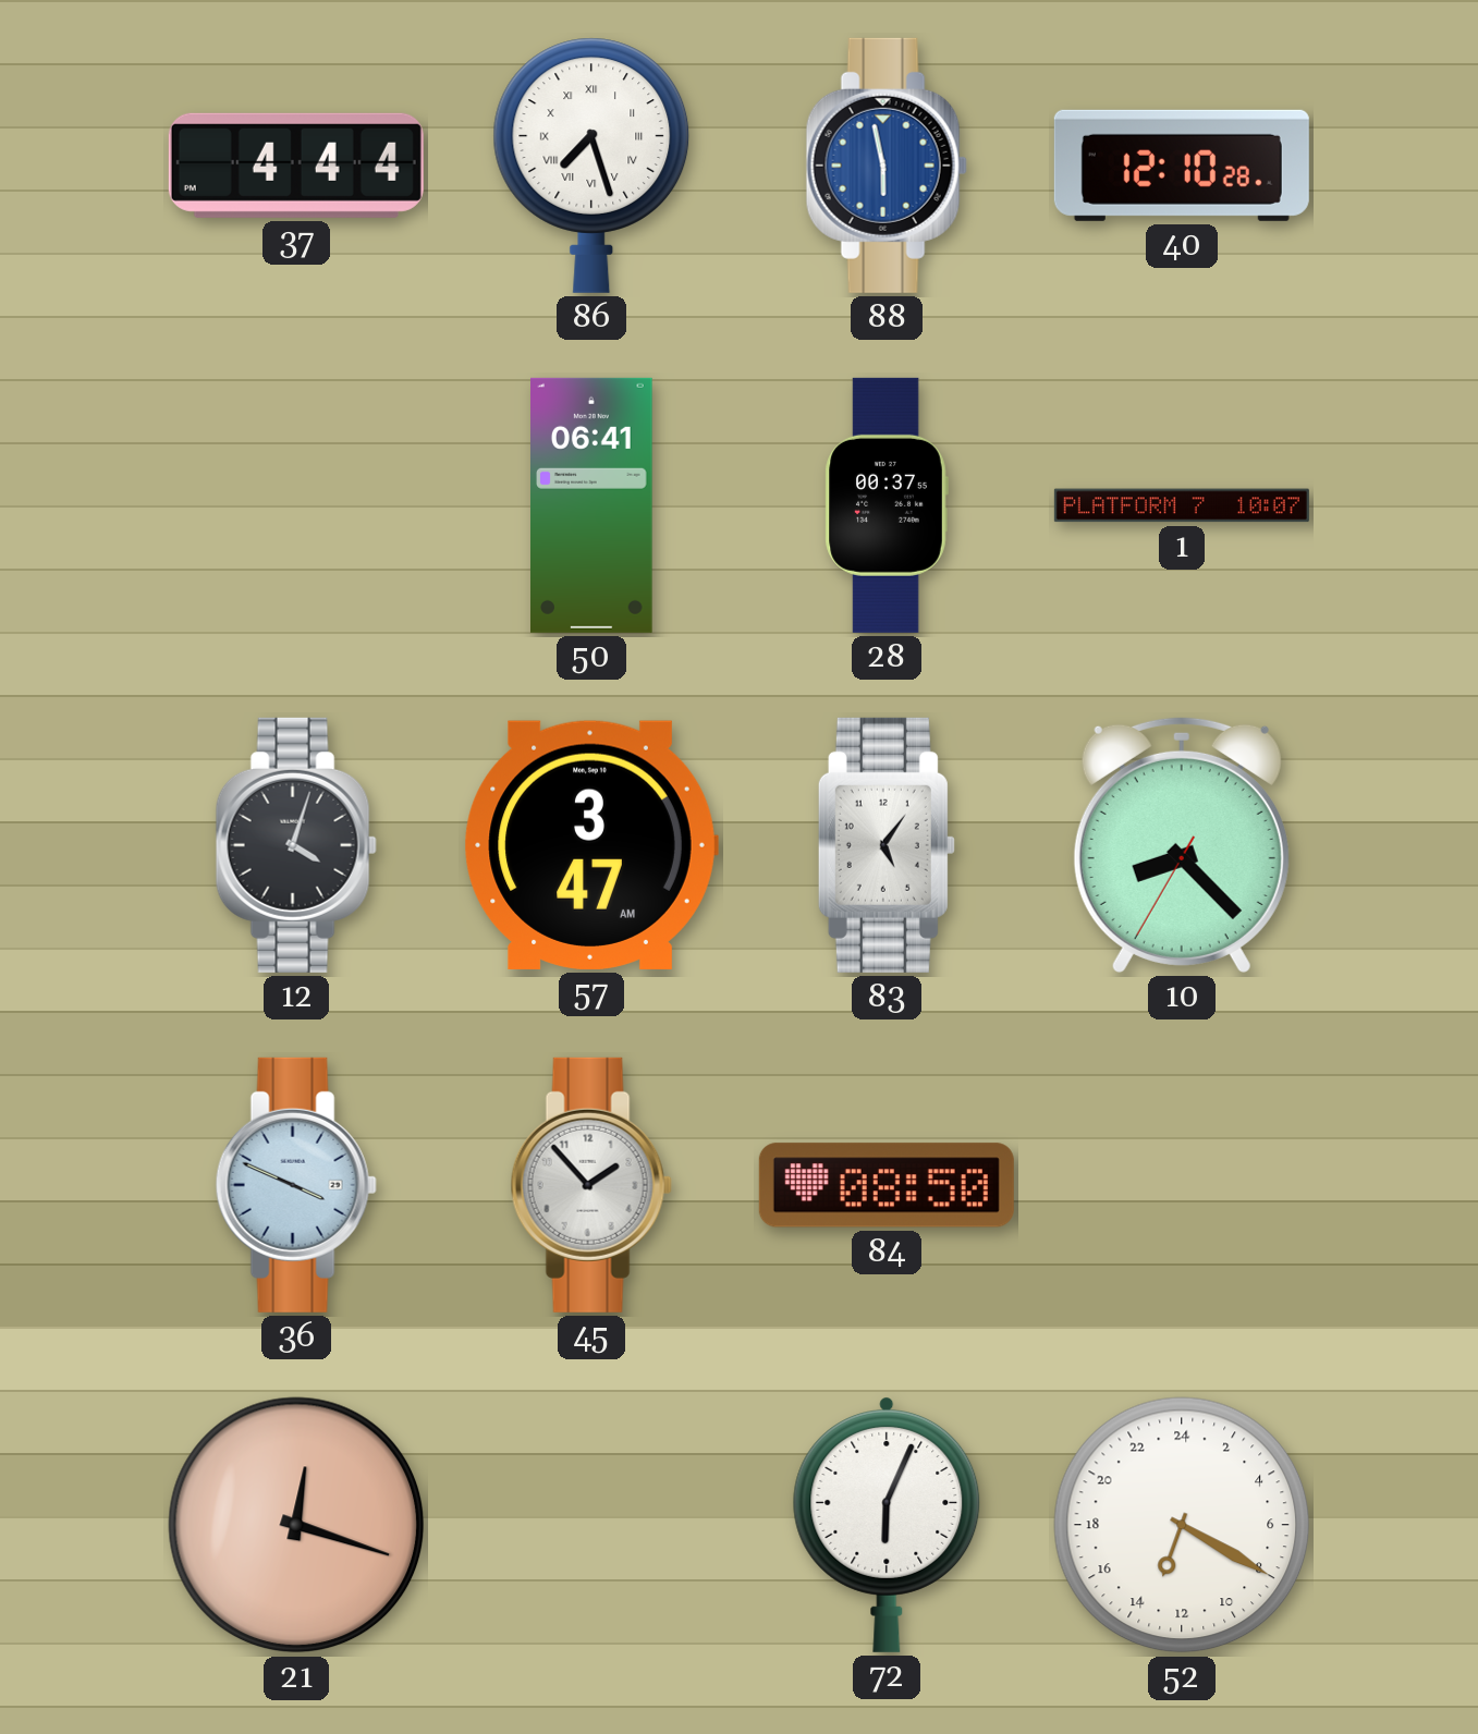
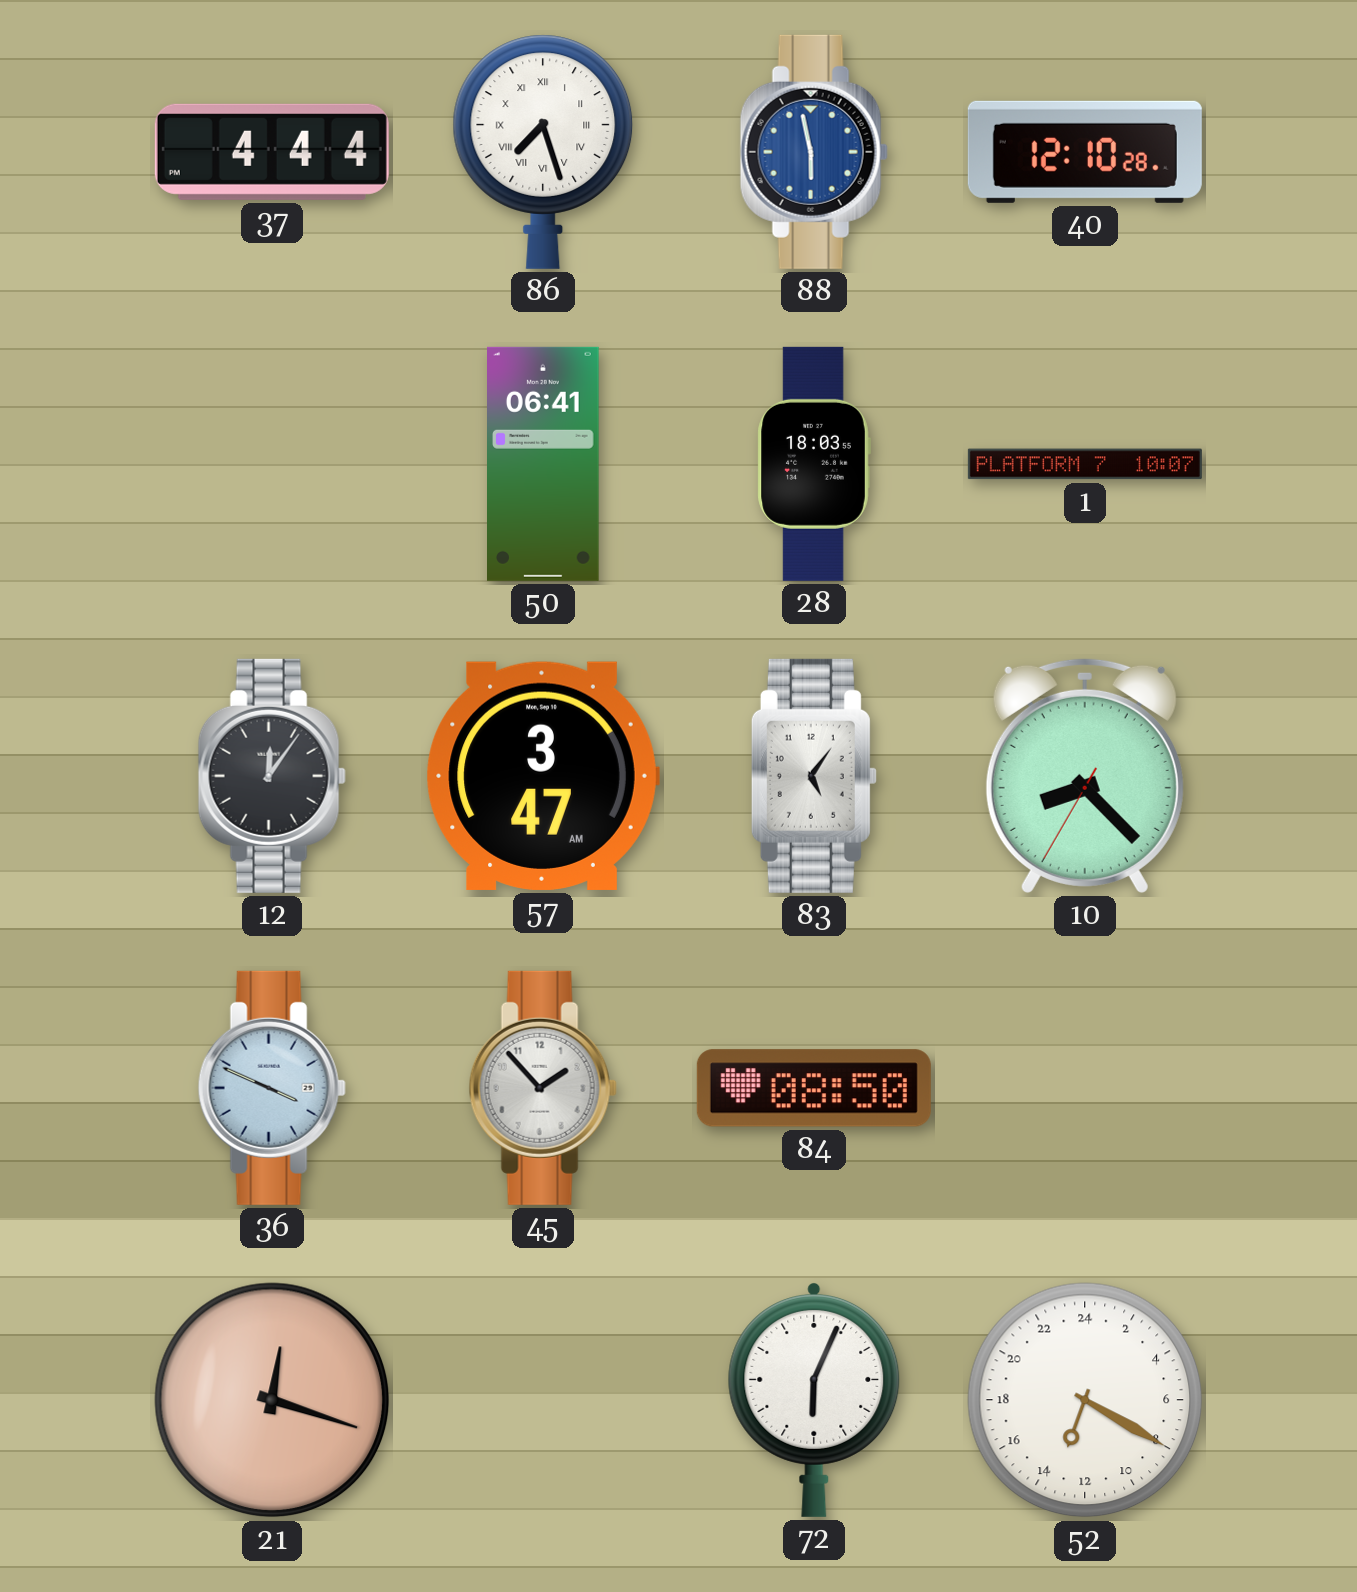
28: 00:37 -> 18:03
12: 4:03 -> 12:06
